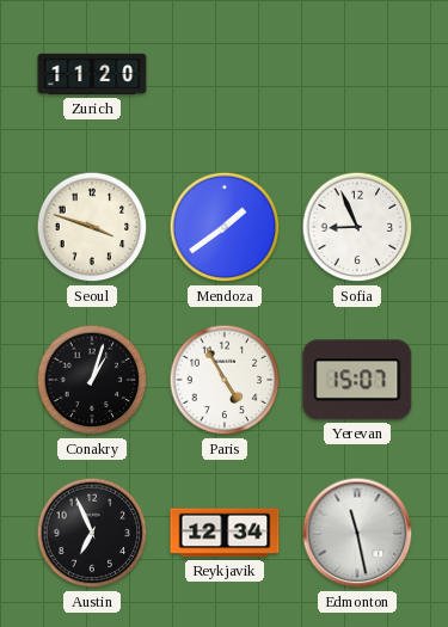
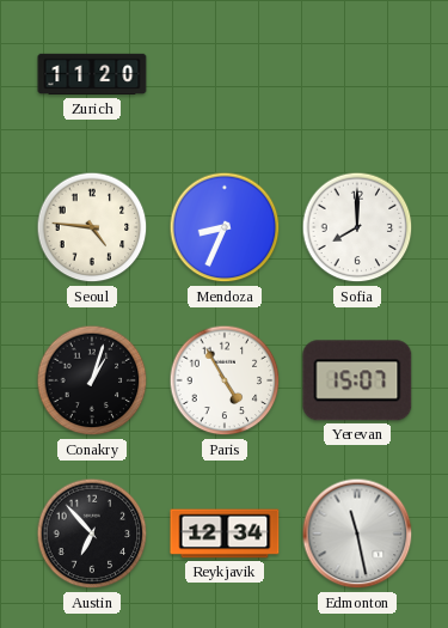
Seoul: 3:48 -> 4:46
Mendoza: 1:39 -> 8:34
Sofia: 8:56 -> 8:00
Austin: 6:56 -> 6:53
